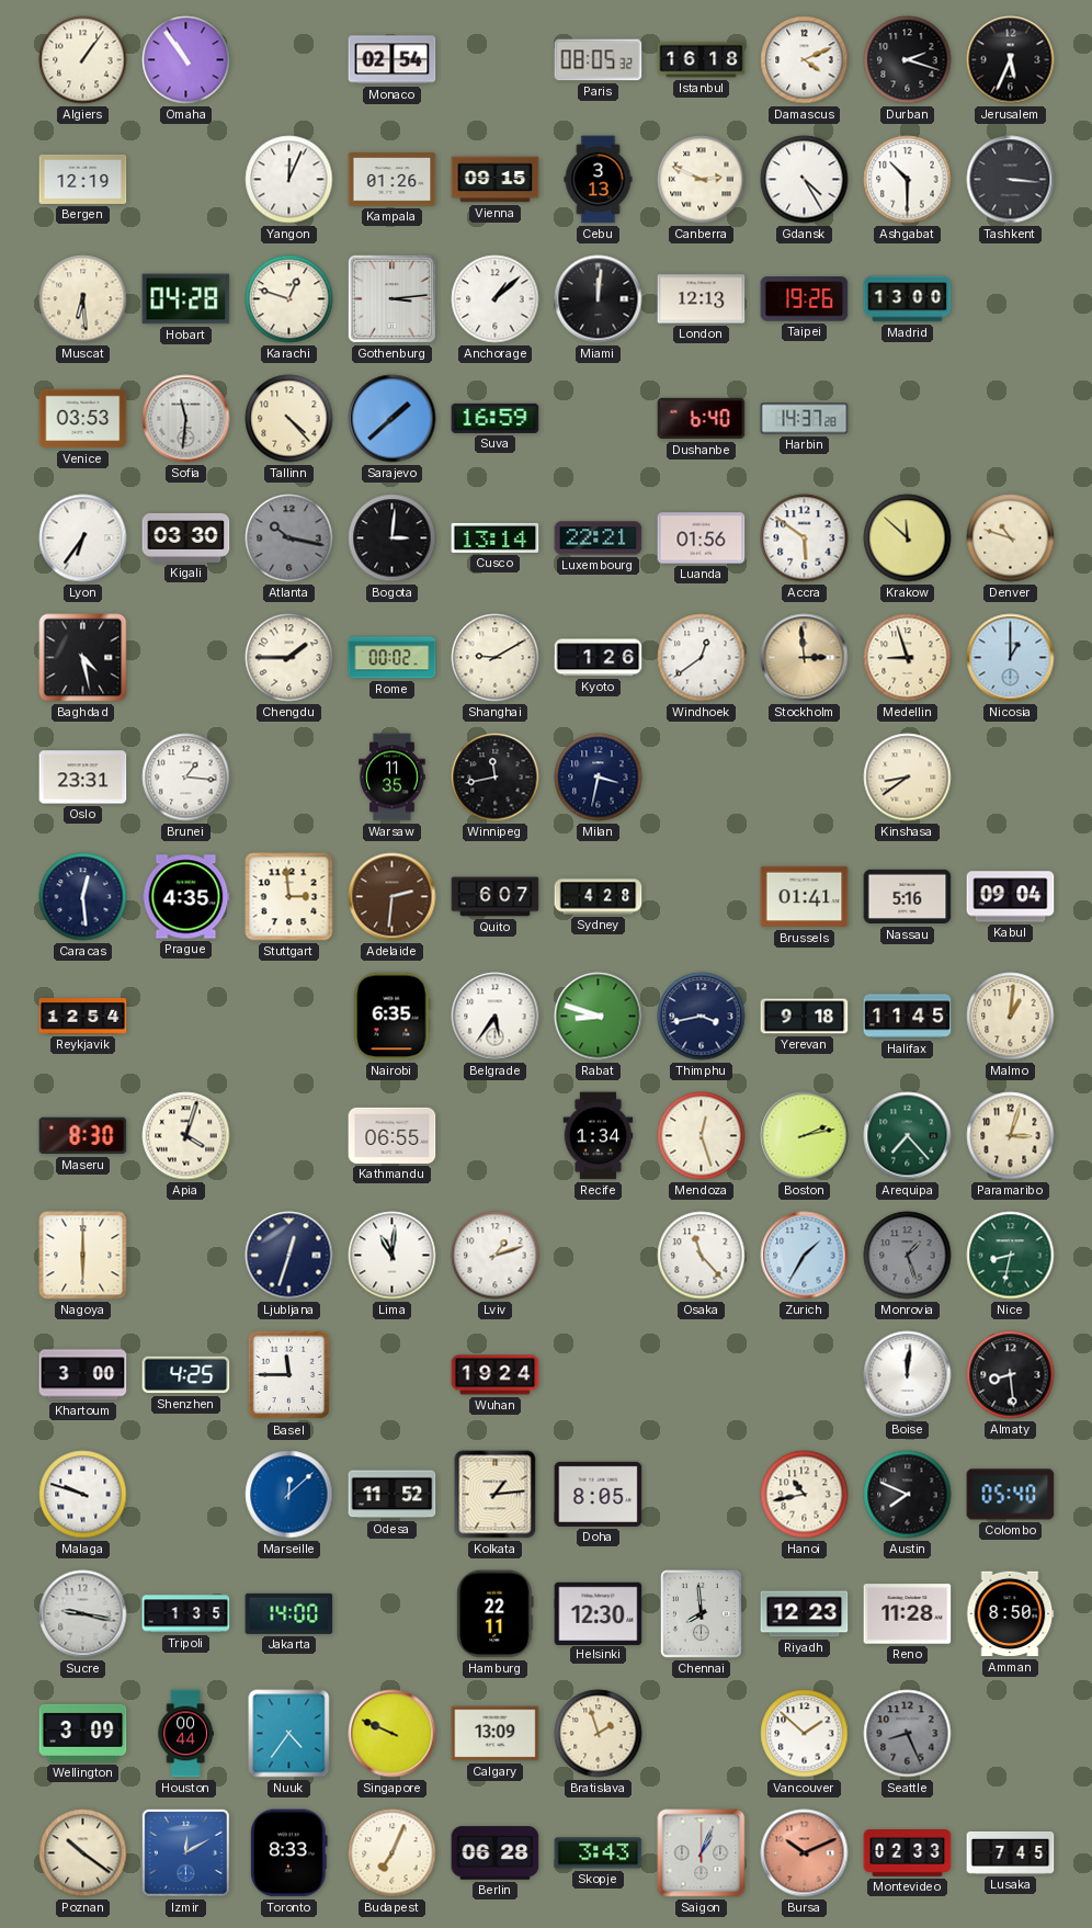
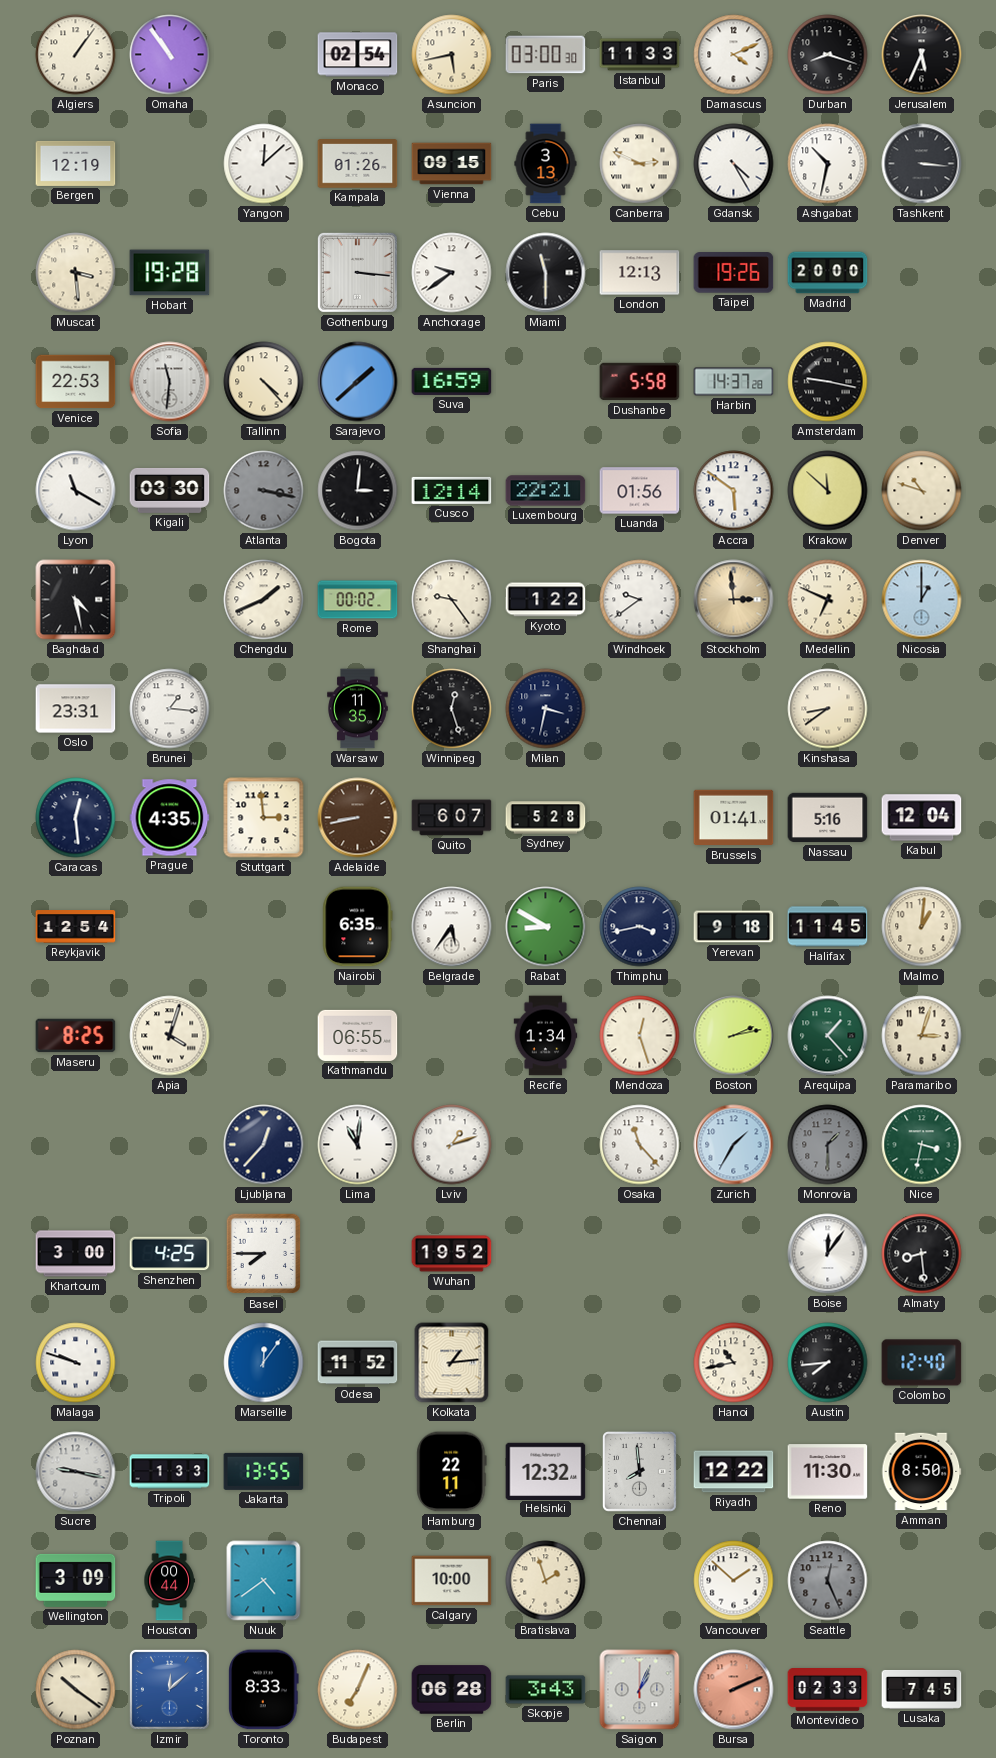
Asuncion: none -> 5:43
Paris: 08:05 -> 03:00
Istanbul: 16:18 -> 11:33
Durban: 2:18 -> 8:18
Yangon: 12:04 -> 12:08
Ashgabat: 10:30 -> 10:32
Muscat: 6:29 -> 3:29
Hobart: 04:28 -> 19:28
Karachi: 12:48 -> none
Gothenburg: 3:14 -> 3:16
Anchorage: 1:08 -> 9:39
Miami: 12:01 -> 11:30
Madrid: 13:00 -> 20:00
Venice: 03:53 -> 22:53
Dushanbe: 6:40 -> 5:58
Amsterdam: none -> 9:17
Lyon: 6:36 -> 11:20
Atlanta: 10:17 -> 3:17
Cusco: 13:14 -> 12:14
Chengdu: 1:45 -> 1:41
Shanghai: 9:10 -> 9:24
Kyoto: 1:26 -> 1:22
Windhoek: 12:39 -> 9:39
Medellin: 8:57 -> 6:49
Winnipeg: 11:43 -> 12:27
Adelaide: 2:31 -> 8:43
Sydney: 4:28 -> 5:28
Kabul: 09:04 -> 12:04
Rabat: 8:48 -> 8:50
Maseru: 8:30 -> 8:25
Arequipa: 7:23 -> 1:23
Nagoya: 6:00 -> none
Ljubljana: 12:33 -> 12:37
Monrovia: 1:27 -> 1:30
Nice: 8:32 -> 3:32
Basel: 11:45 -> 7:45
Wuhan: 19:24 -> 19:52
Boise: 12:01 -> 12:06
Marseille: 12:08 -> 12:06
Doha: 8:05 -> none
Austin: 7:49 -> 7:44
Colombo: 05:40 -> 12:40
Tripoli: 1:35 -> 1:33
Jakarta: 14:00 -> 13:55
Helsinki: 12:30 -> 12:32
Riyadh: 12:23 -> 12:22
Reno: 11:28 -> 11:30
Nuuk: 4:36 -> 4:39
Singapore: 9:49 -> none
Calgary: 13:09 -> 10:00
Seattle: 8:26 -> 12:26
Izmir: 12:10 -> 12:08
Bursa: 10:11 -> 2:11
